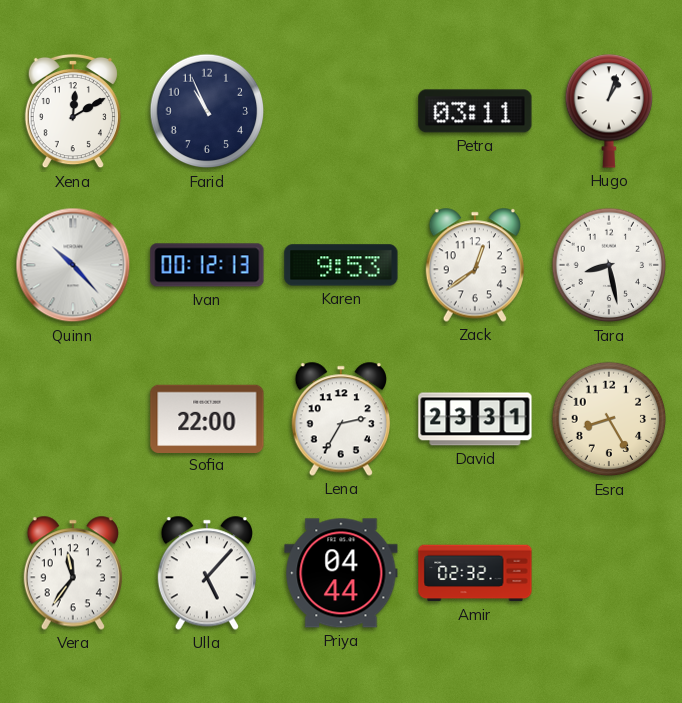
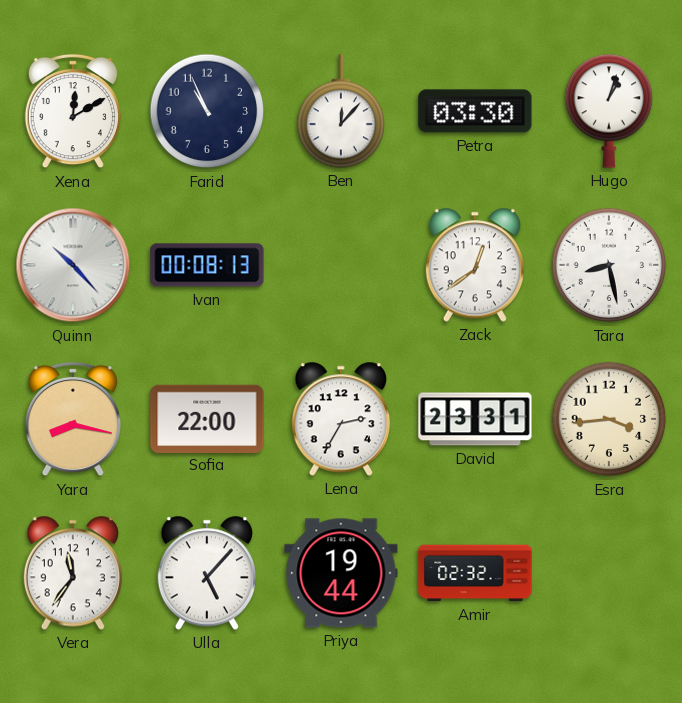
Ben: none -> 12:07
Petra: 03:11 -> 03:30
Ivan: 00:12 -> 00:08
Karen: 9:53 -> none
Yara: none -> 8:17
Esra: 8:25 -> 3:44
Priya: 04:44 -> 19:44
